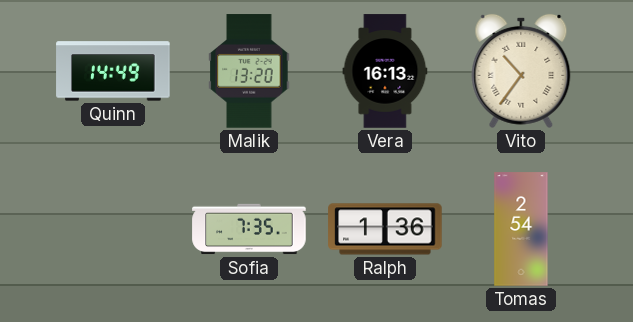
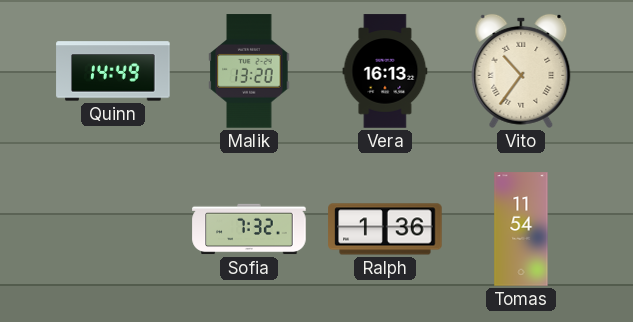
Sofia: 7:35 -> 7:32
Tomas: 2:54 -> 11:54
